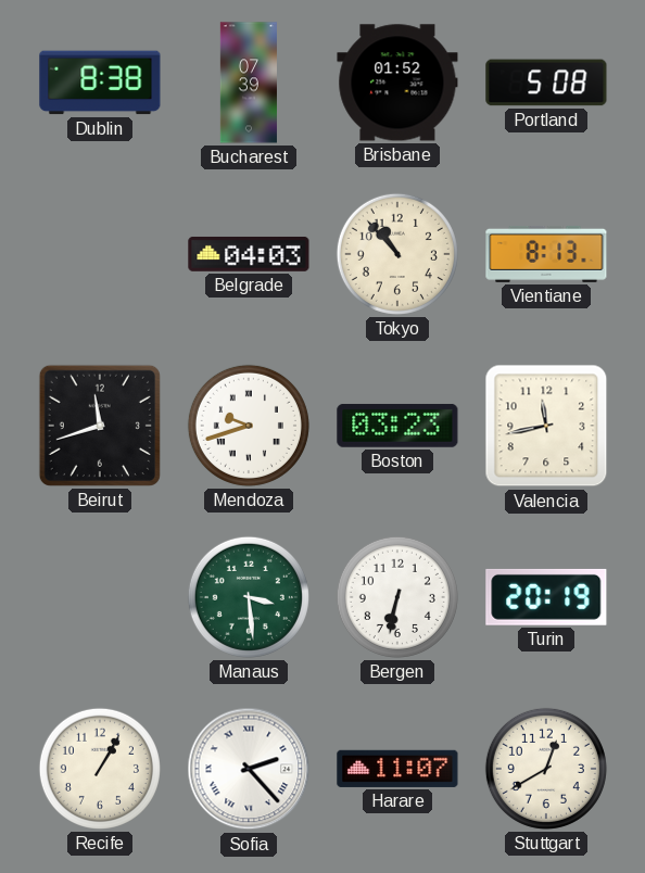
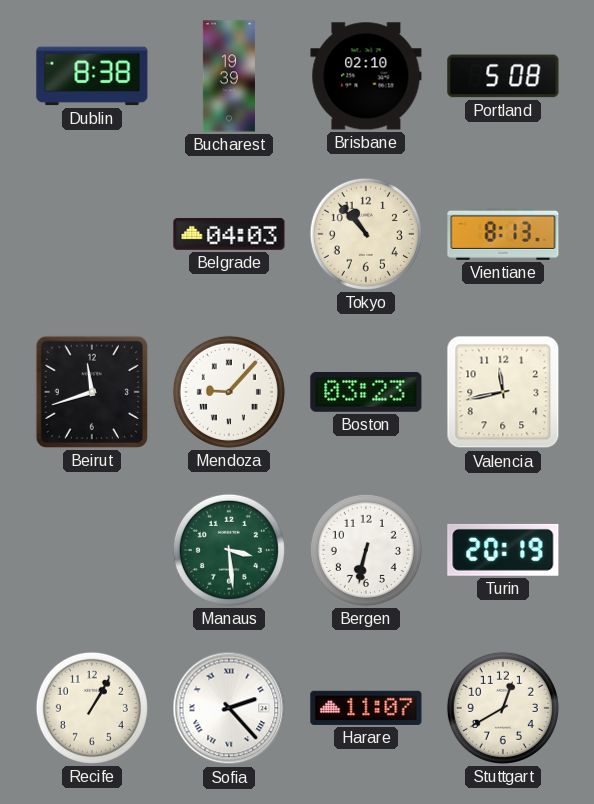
Bucharest: 07:39 -> 19:39
Brisbane: 01:52 -> 02:10
Mendoza: 9:42 -> 9:07
